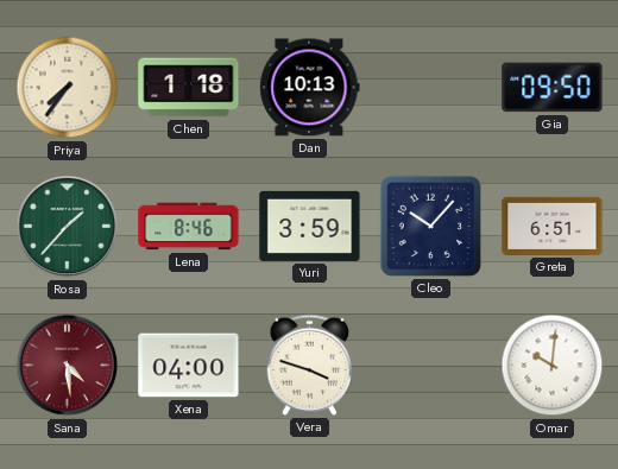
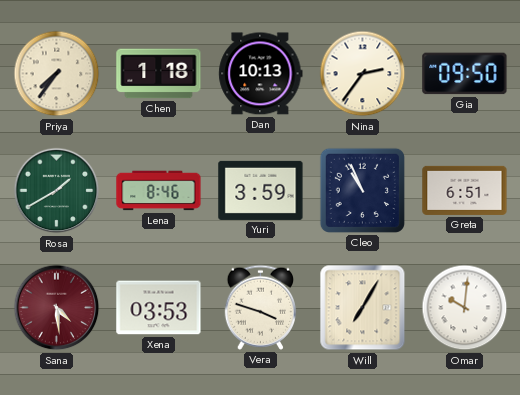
Nina: none -> 2:36
Rosa: 1:37 -> 1:40
Cleo: 10:07 -> 10:56
Xena: 04:00 -> 03:53
Will: none -> 7:05
